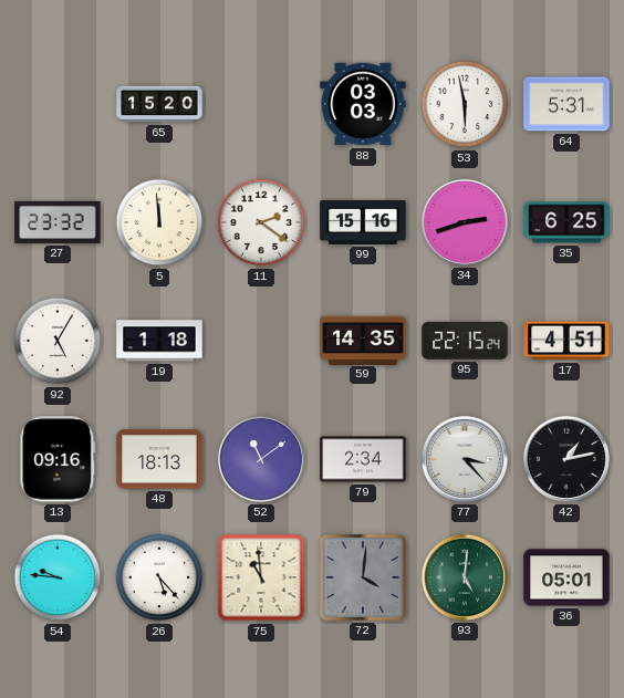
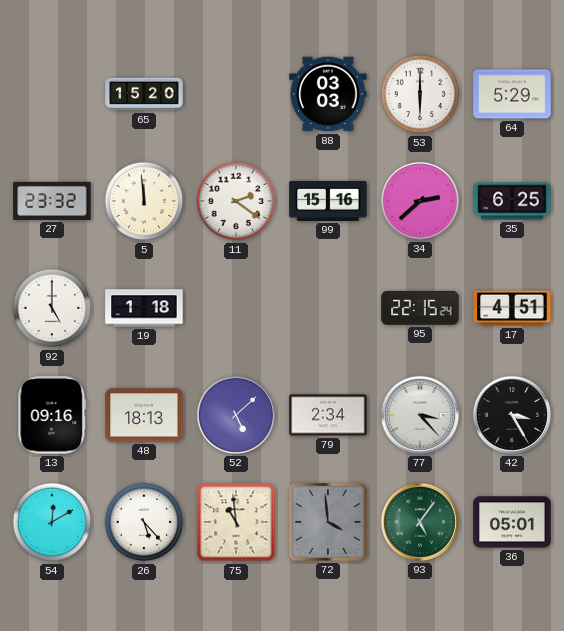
53: 5:58 -> 6:00
64: 5:31 -> 5:29
34: 2:42 -> 2:38
92: 5:05 -> 5:00
59: 14:35 -> none
52: 11:09 -> 5:08
42: 1:13 -> 3:25
54: 9:46 -> 12:10
72: 4:01 -> 3:59
93: 5:01 -> 5:06
